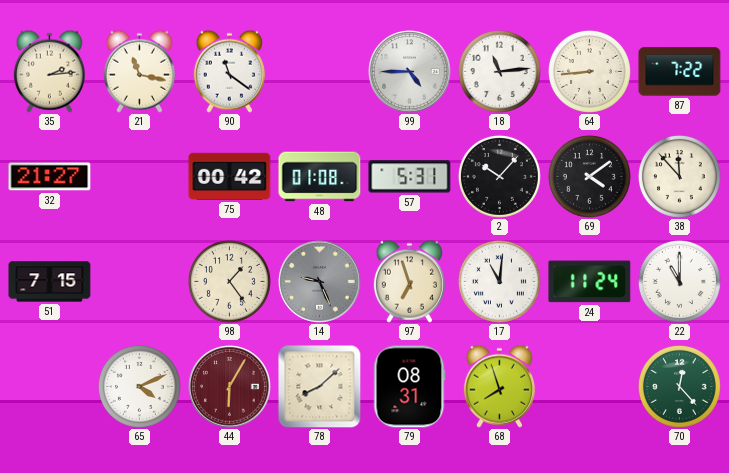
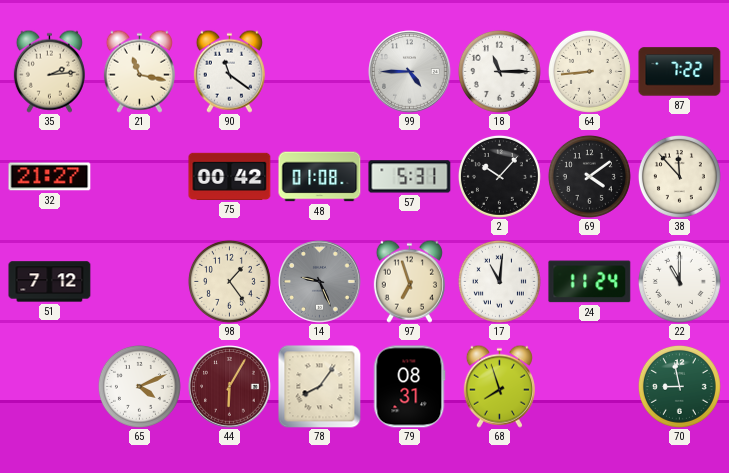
18: 11:14 -> 11:15
51: 7:15 -> 7:12
78: 8:08 -> 8:06
70: 12:23 -> 8:58
